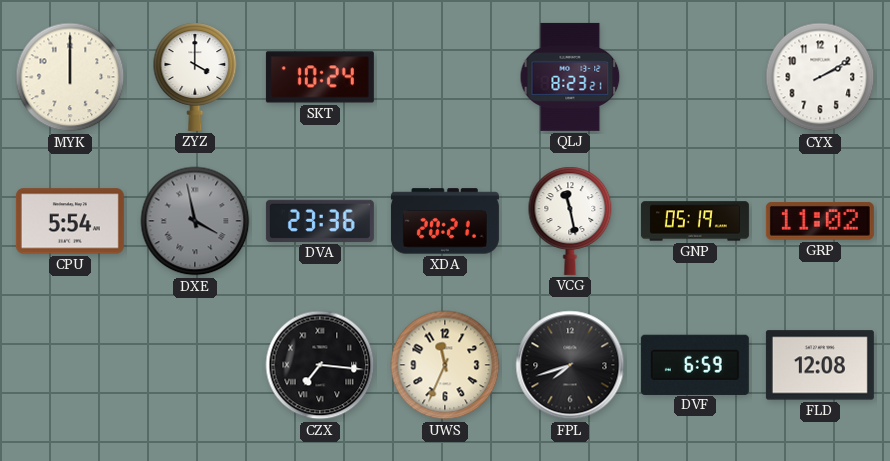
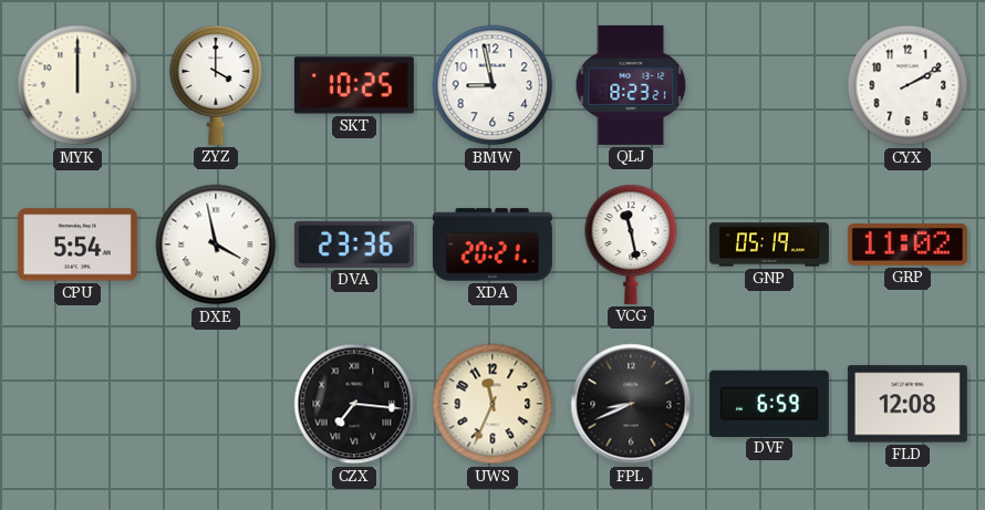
SKT: 10:24 -> 10:25
BMW: none -> 8:58
DXE dial: grey -> white
FPL: 7:42 -> 8:41
